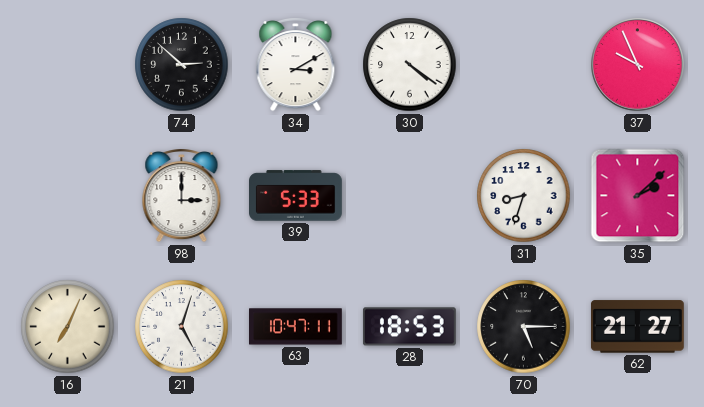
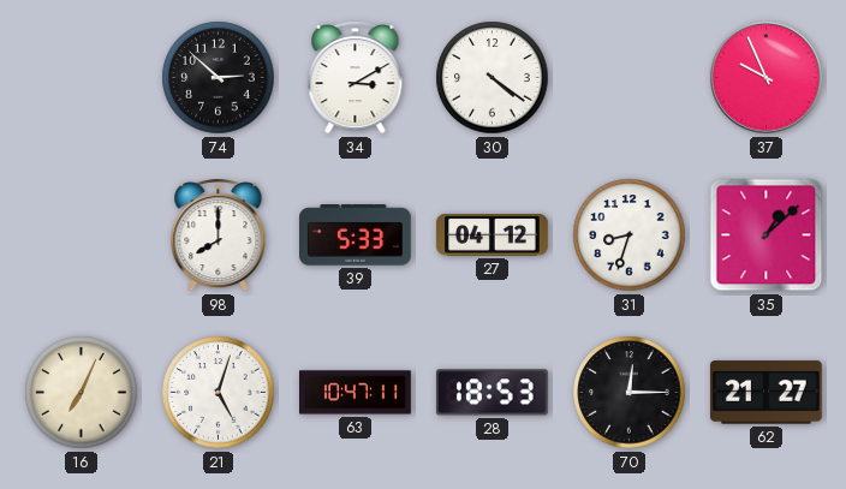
98: 3:00 -> 8:00
27: none -> 04:12
35: 2:08 -> 1:08
70: 5:15 -> 12:15
